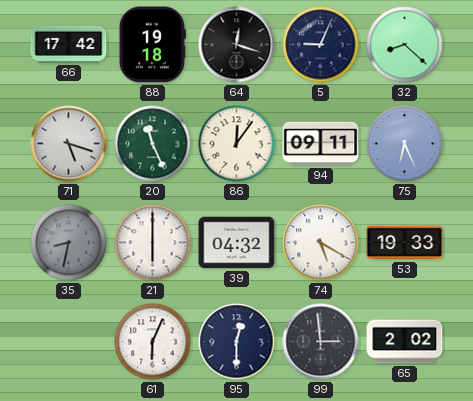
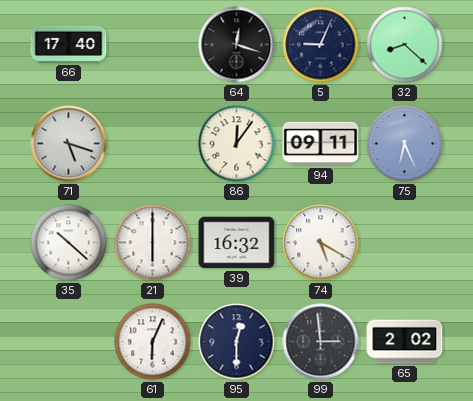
66: 17:42 -> 17:40
88: 19:18 -> none
20: 11:26 -> none
35: 8:32 -> 10:22
35 dial: grey -> white
39: 04:32 -> 16:32
53: 19:33 -> none
